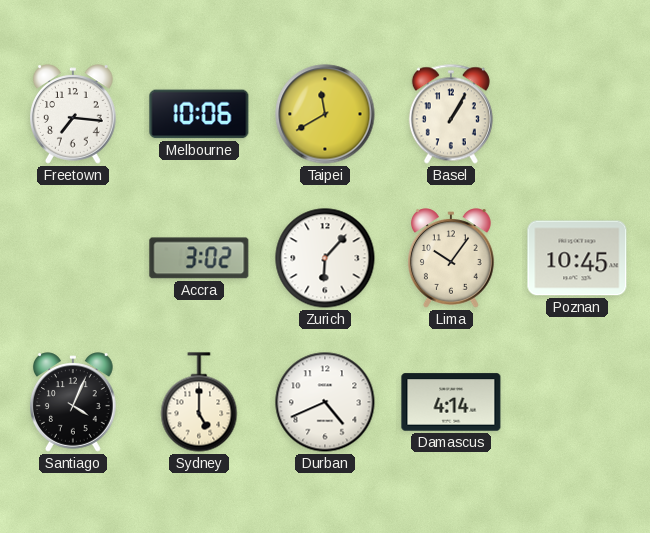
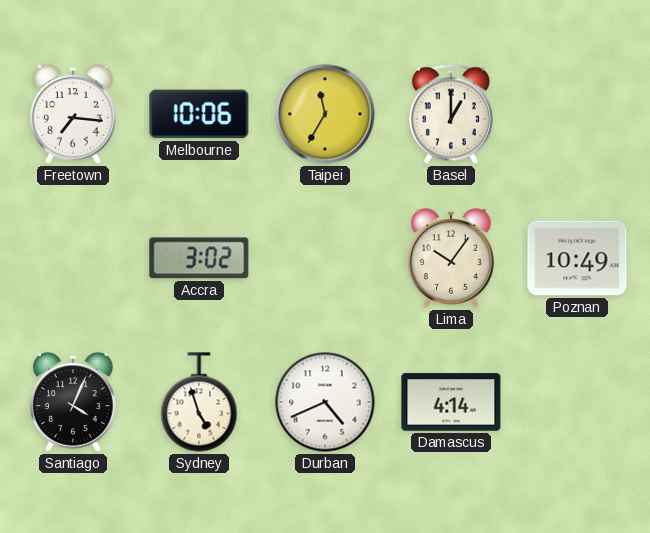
Taipei: 11:40 -> 11:35
Basel: 1:05 -> 1:00
Zurich: 6:07 -> none
Poznan: 10:45 -> 10:49
Sydney: 5:00 -> 4:57
